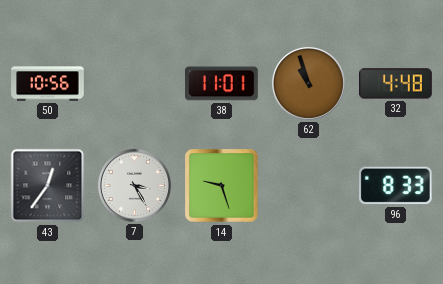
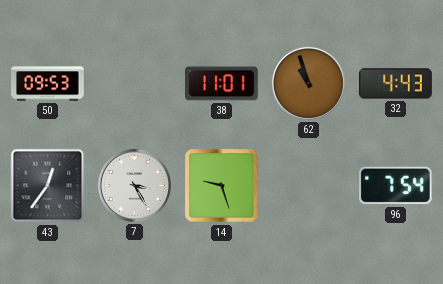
50: 10:56 -> 09:53
32: 4:48 -> 4:43
96: 8:33 -> 7:54
